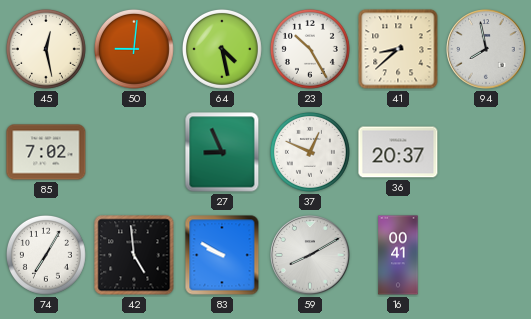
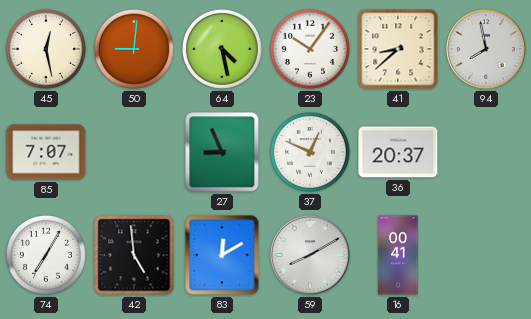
23: 10:25 -> 10:06
85: 7:02 -> 7:07
83: 9:50 -> 12:10
